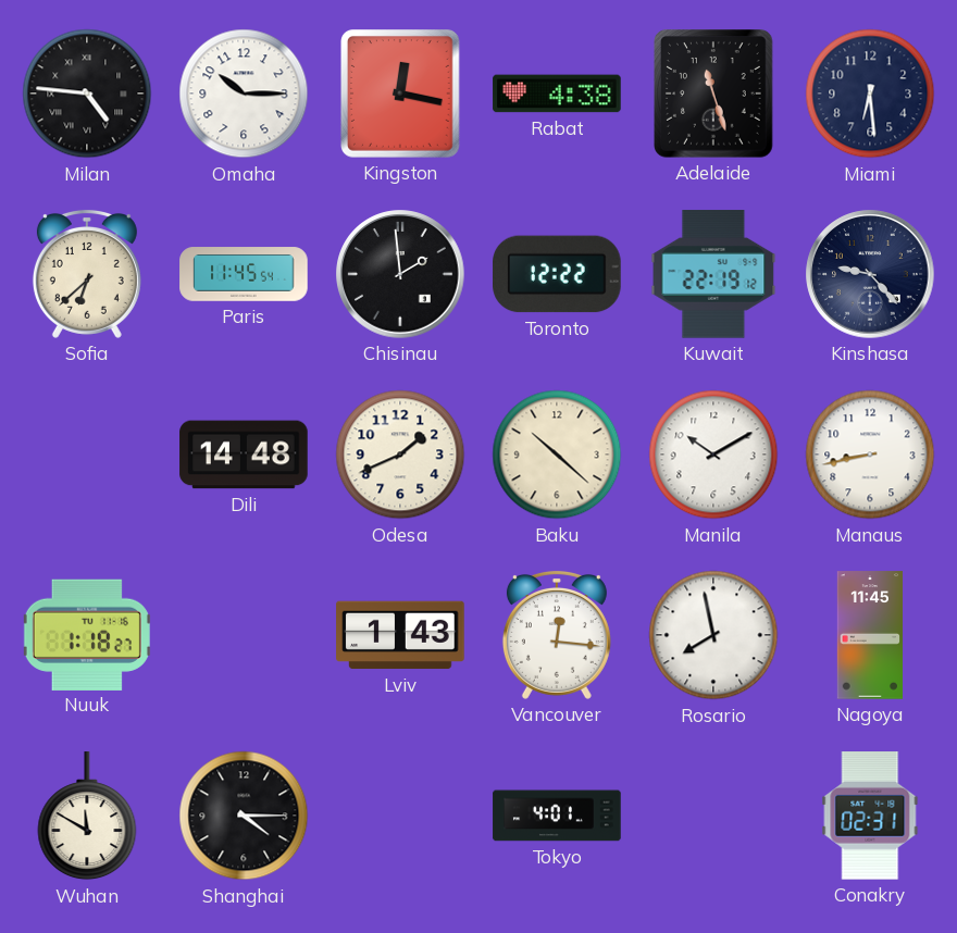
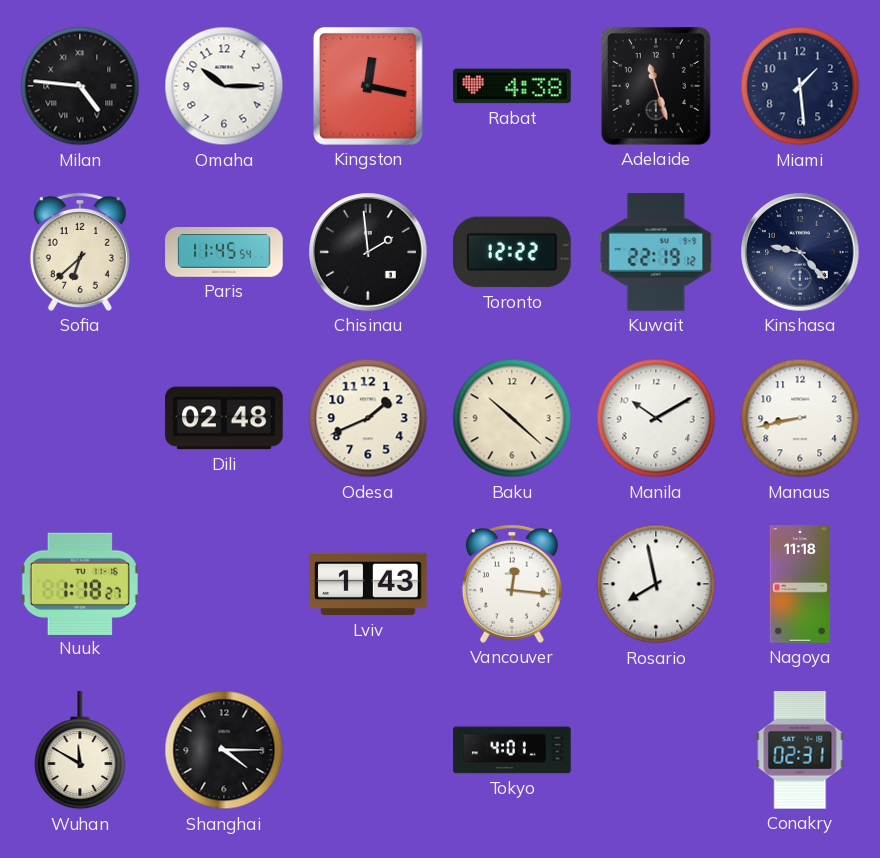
Miami: 6:29 -> 1:29
Dili: 14:48 -> 02:48
Nagoya: 11:45 -> 11:18
